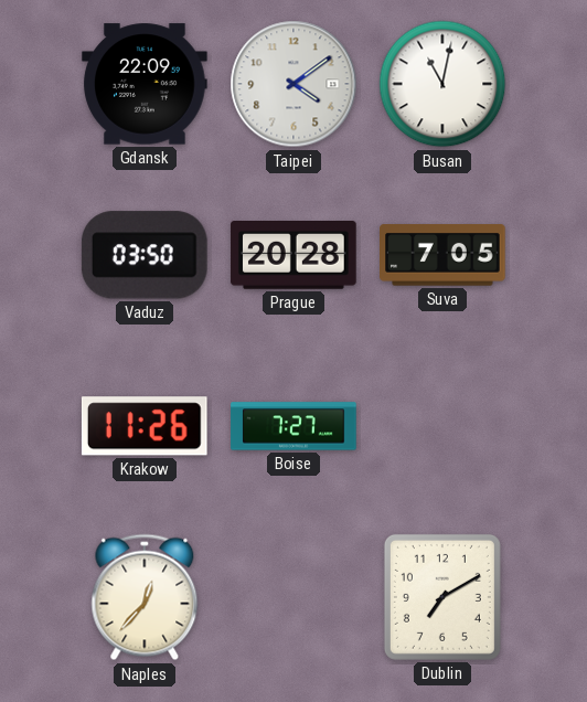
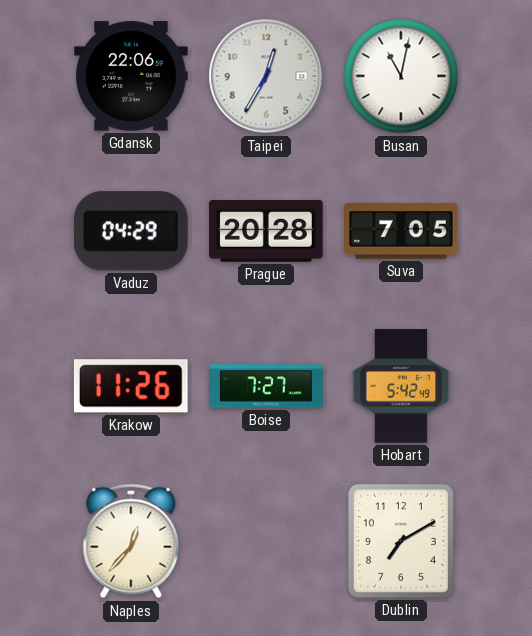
Gdansk: 22:09 -> 22:06
Taipei: 4:09 -> 12:35
Vaduz: 03:50 -> 04:29
Hobart: none -> 5:42
